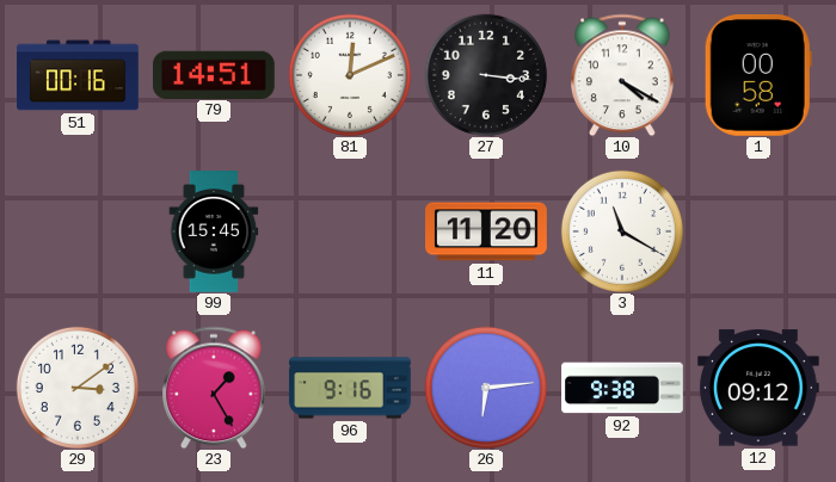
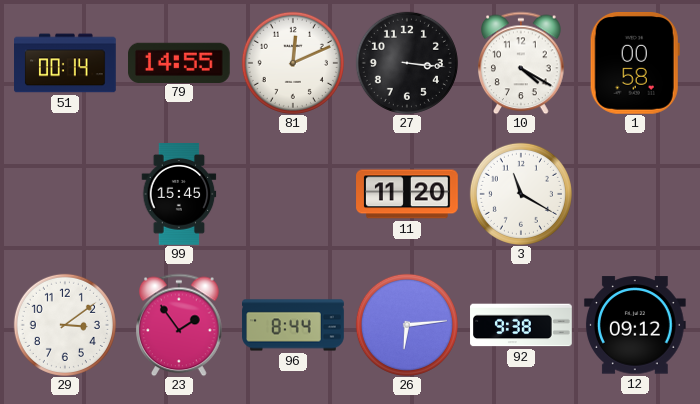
51: 00:16 -> 00:14
79: 14:51 -> 14:55
23: 1:25 -> 1:54
96: 9:16 -> 8:44
